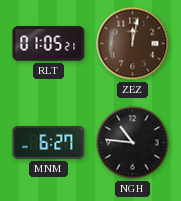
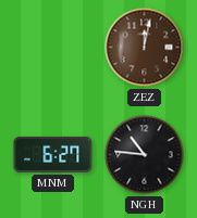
RLT: 01:05 -> none
